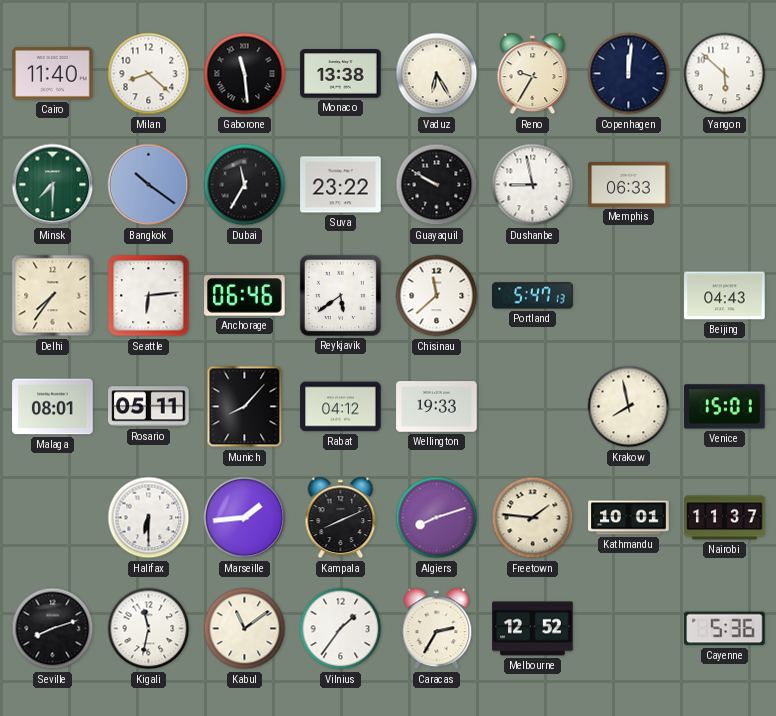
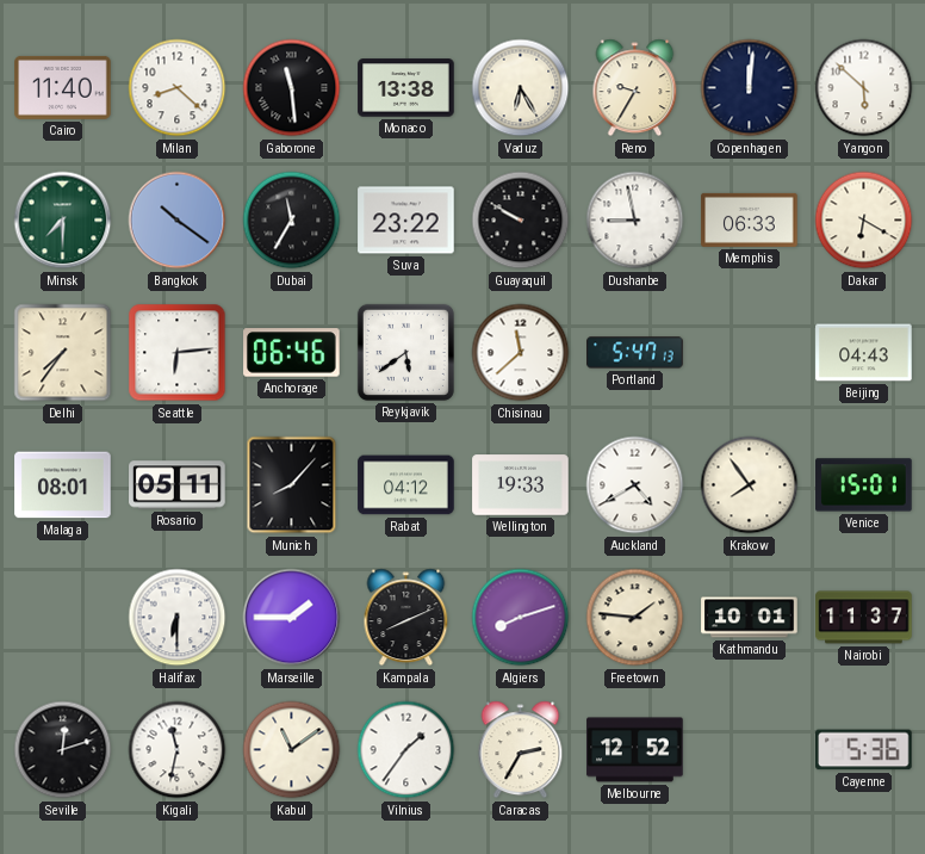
Dakar: none -> 6:20
Auckland: none -> 4:40
Krakow: 7:58 -> 7:54
Marseille: 1:44 -> 1:45
Seville: 8:12 -> 12:12
